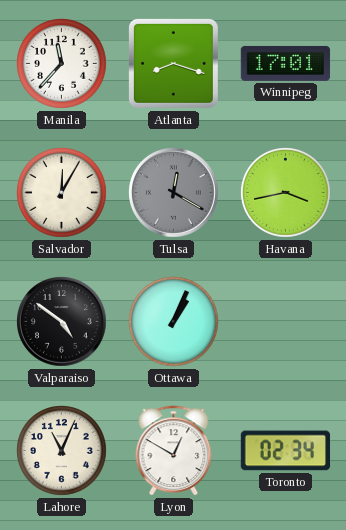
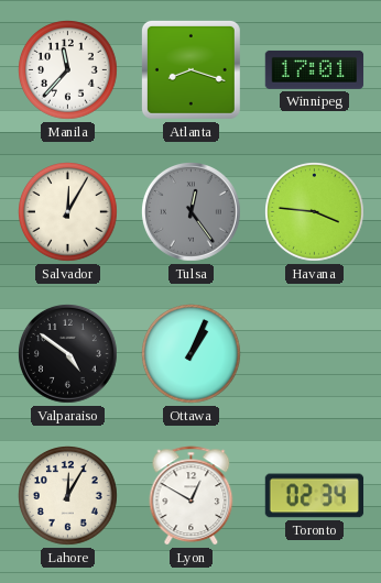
Tulsa: 12:20 -> 12:24
Havana: 3:43 -> 3:46
Lahore: 11:04 -> 12:05
